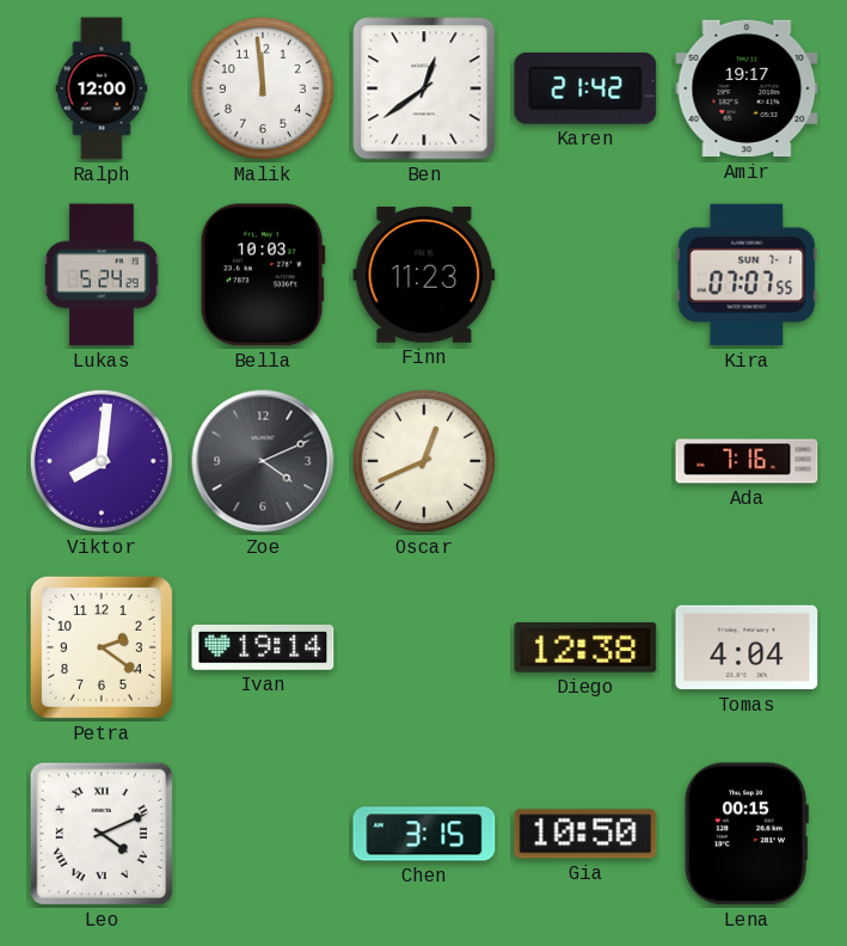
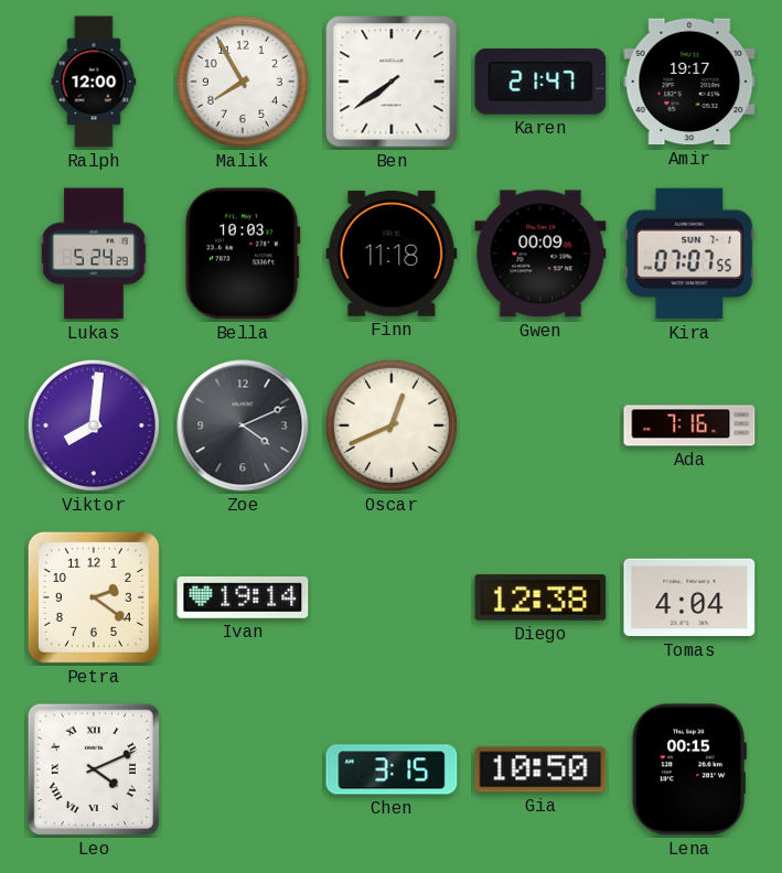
Malik: 11:59 -> 7:55
Ben: 12:39 -> 7:39
Karen: 21:42 -> 21:47
Finn: 11:23 -> 11:18
Gwen: none -> 00:09
